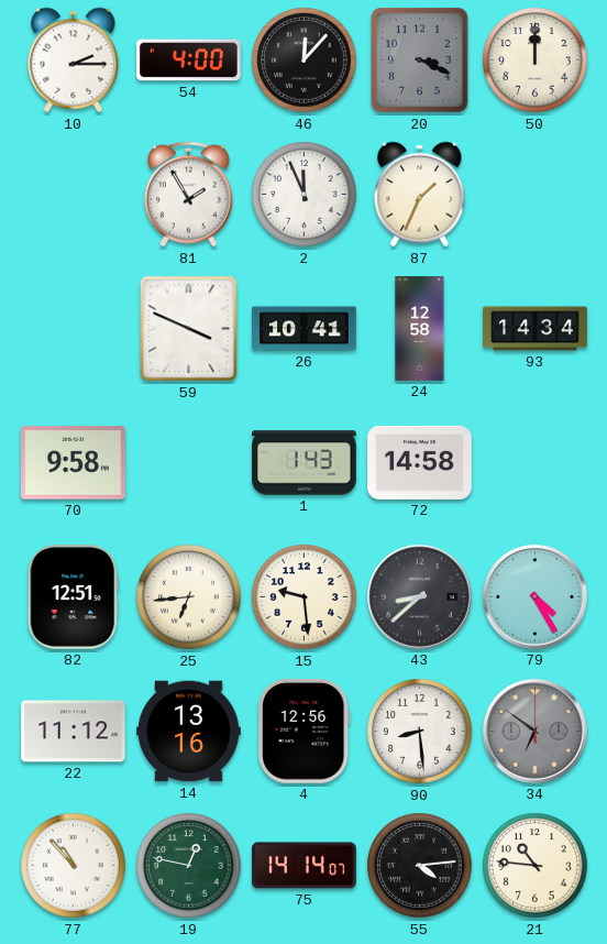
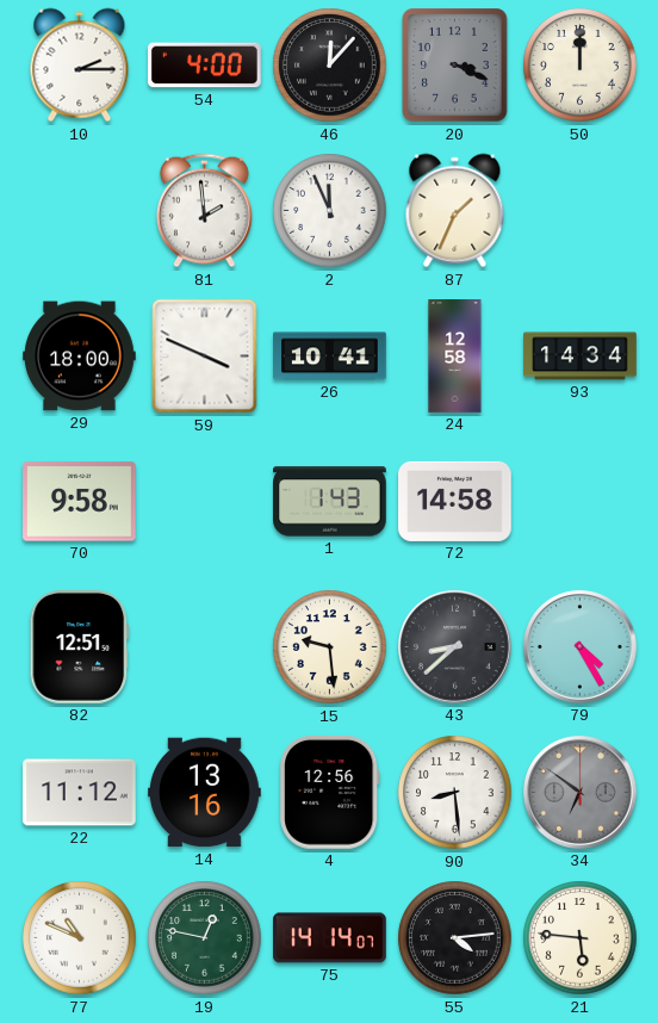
81: 1:55 -> 1:59
29: none -> 18:00
25: 6:44 -> none
77: 10:53 -> 10:49
21: 10:46 -> 5:46
